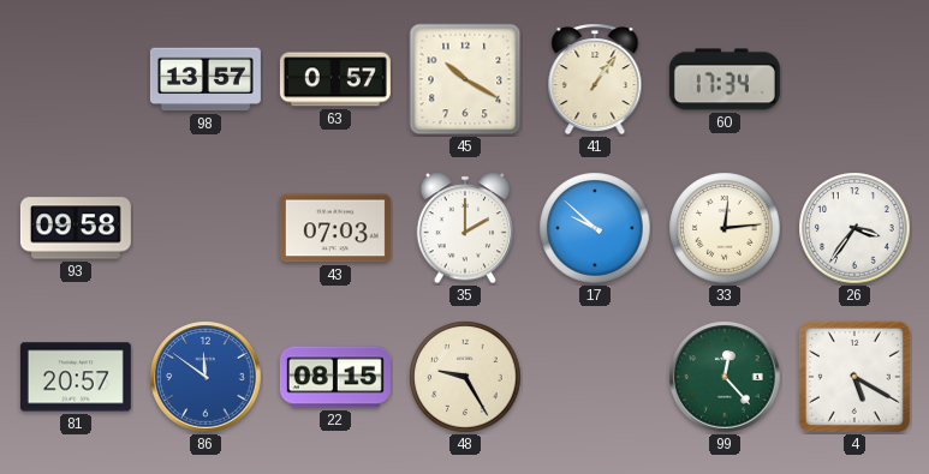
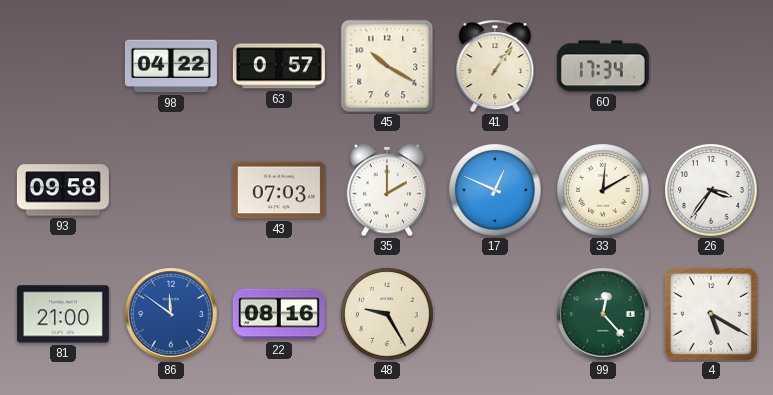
98: 13:57 -> 04:22
17: 9:52 -> 12:49
33: 12:14 -> 12:10
81: 20:57 -> 21:00
22: 08:15 -> 08:16
